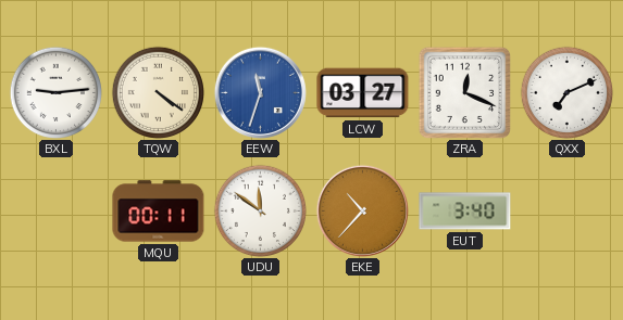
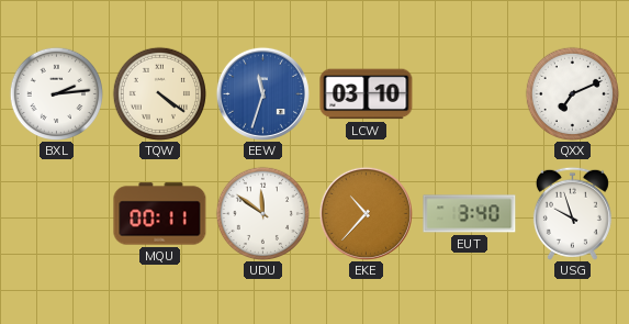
BXL: 9:14 -> 2:14
LCW: 03:27 -> 03:10
ZRA: 12:19 -> none
USG: none -> 9:57
